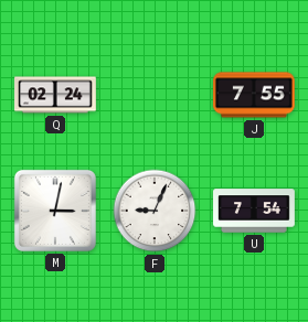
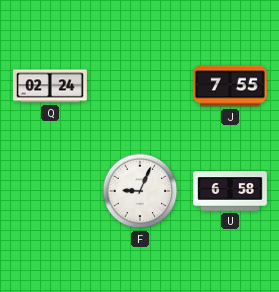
M: 3:02 -> none
U: 7:54 -> 6:58
